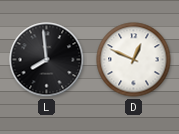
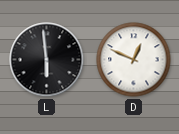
L: 7:59 -> 5:59
